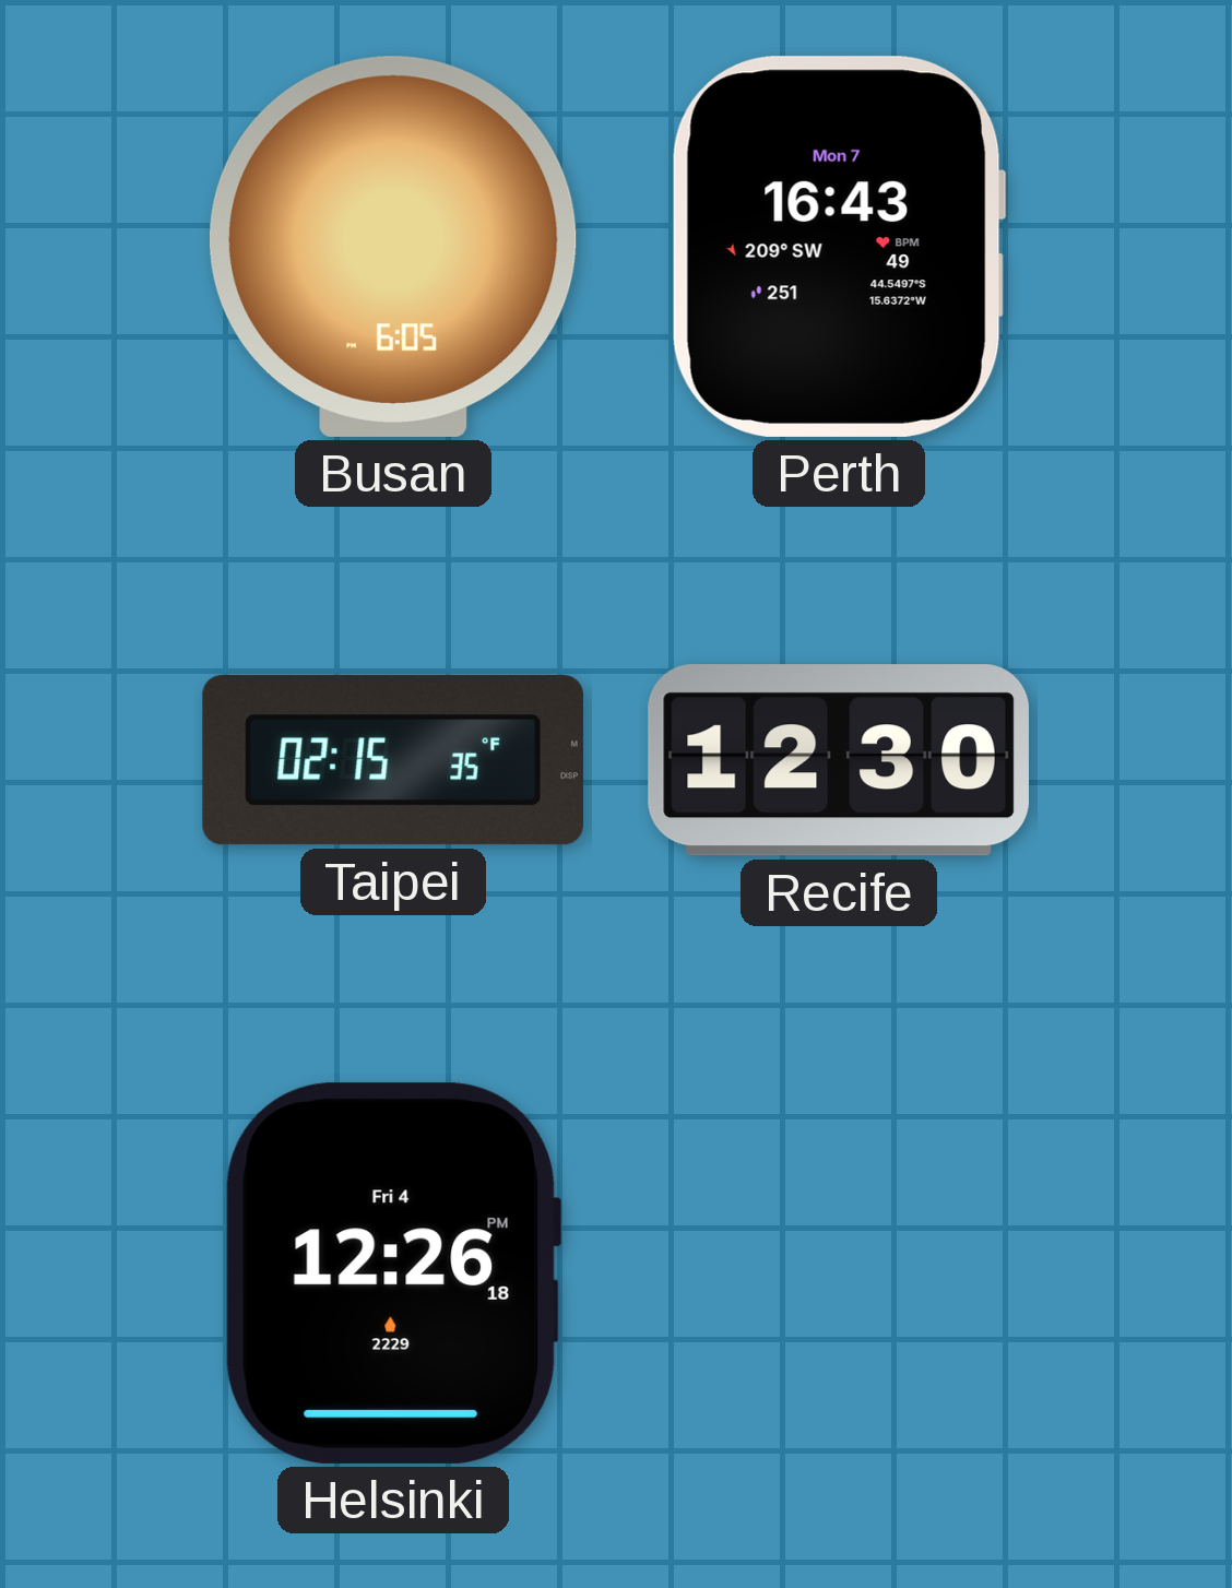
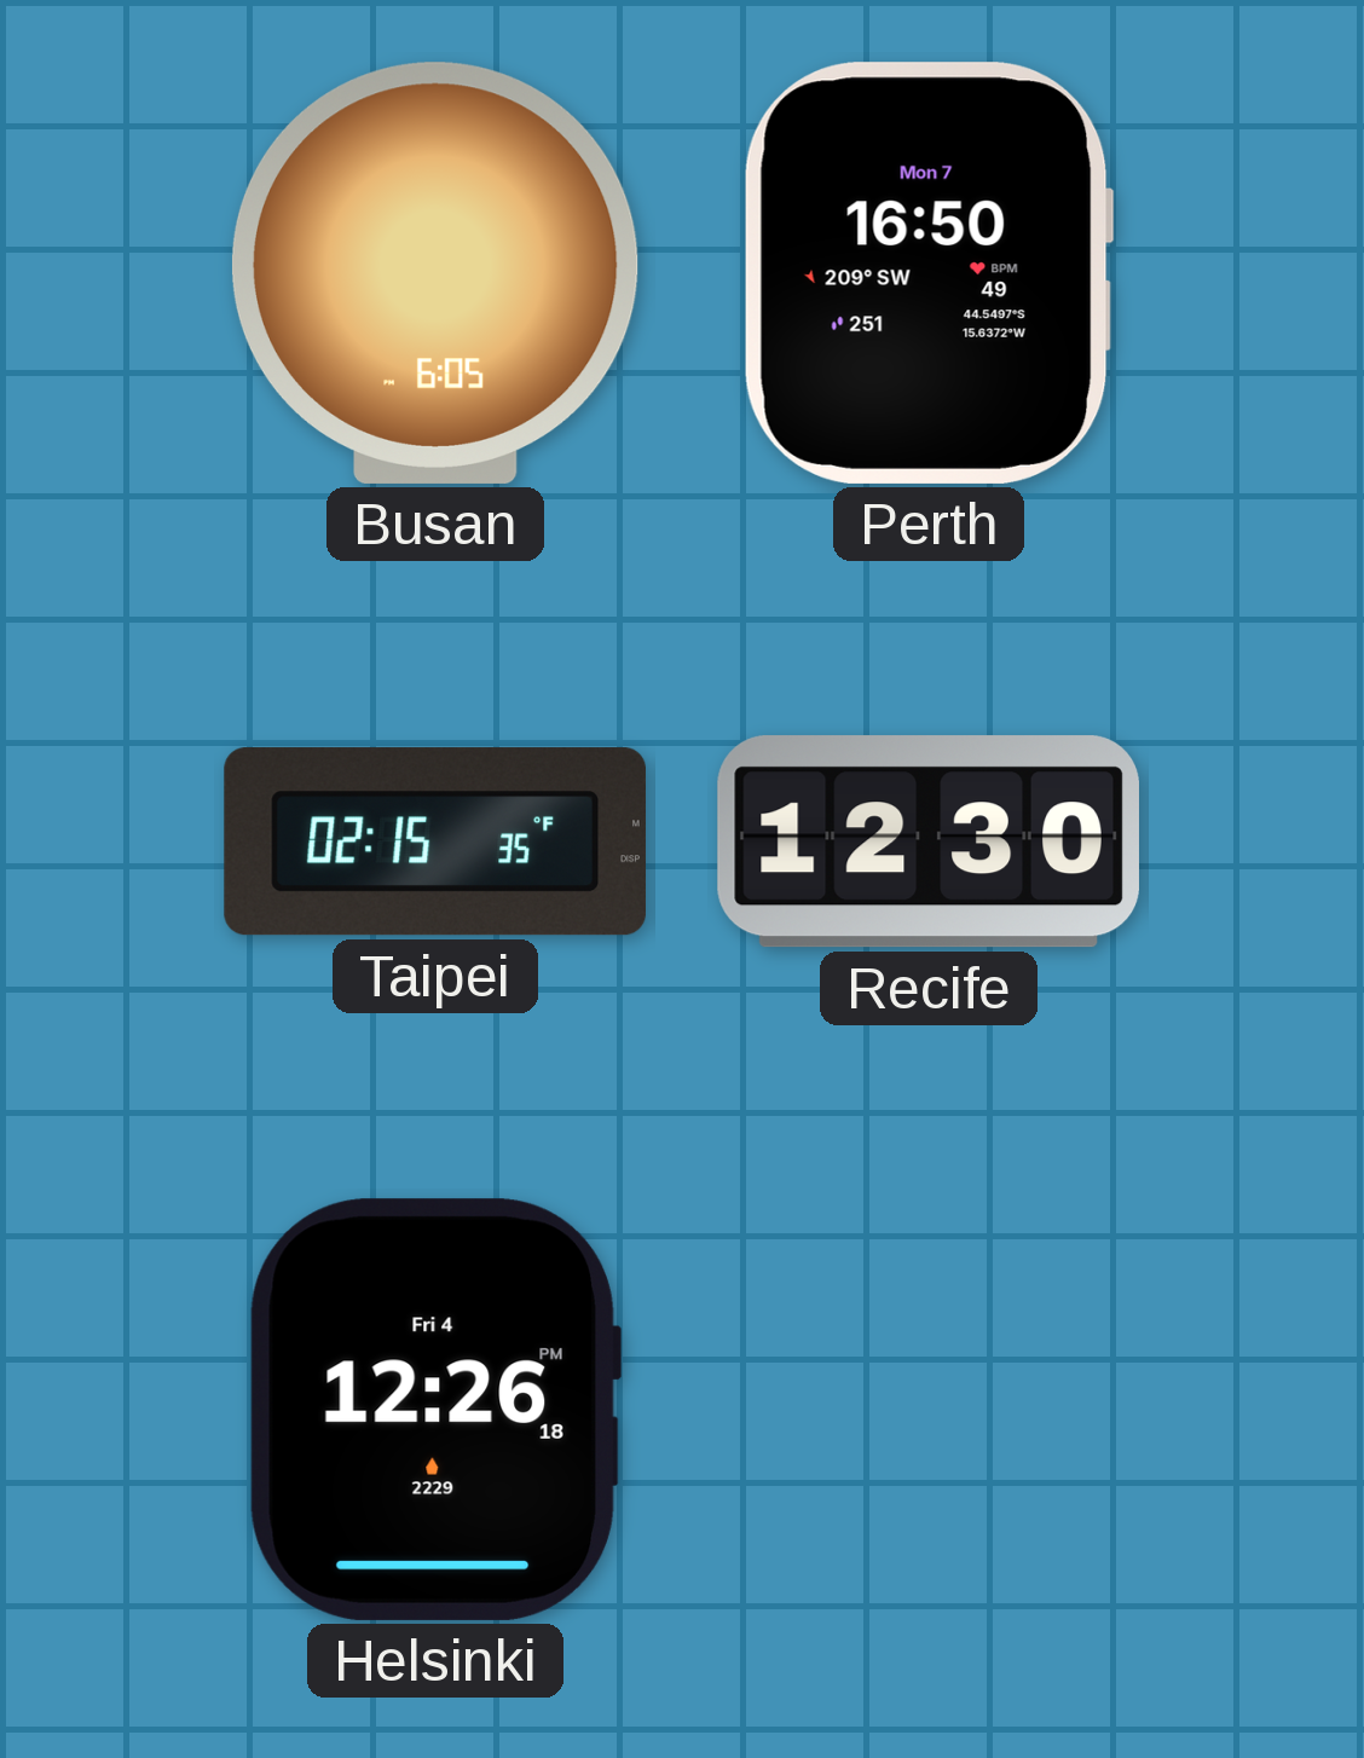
Perth: 16:43 -> 16:50
